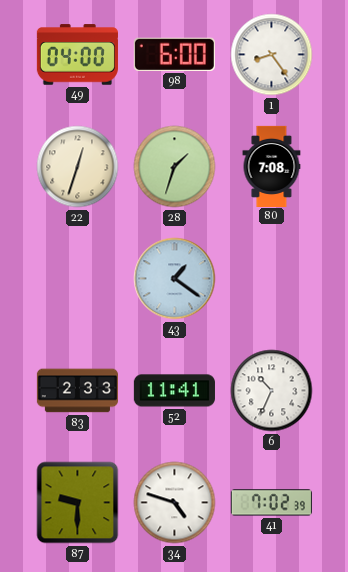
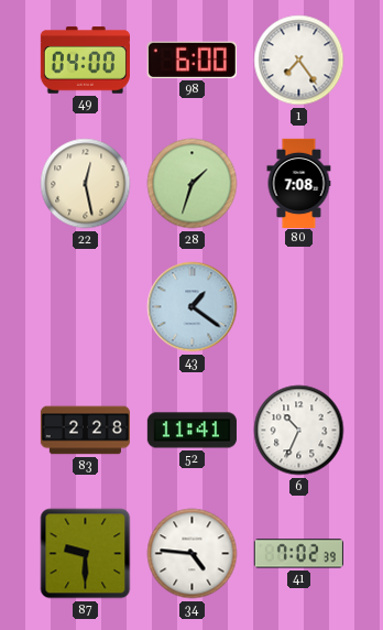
1: 8:24 -> 7:24
22: 12:33 -> 12:28
83: 2:33 -> 2:28
34: 4:48 -> 4:46
